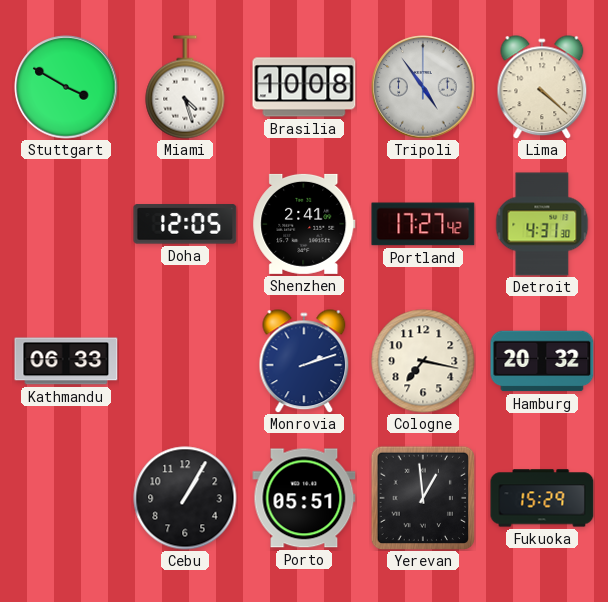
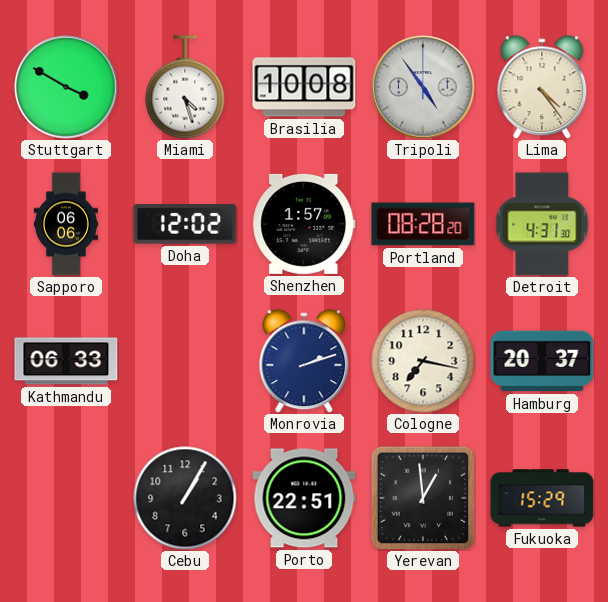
Lima: 4:22 -> 4:24
Sapporo: none -> 06:06
Doha: 12:05 -> 12:02
Shenzhen: 2:41 -> 1:57
Portland: 17:27 -> 08:28
Hamburg: 20:32 -> 20:37
Porto: 05:51 -> 22:51
